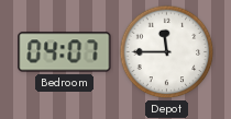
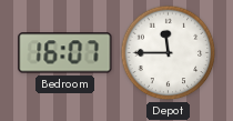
Bedroom: 04:07 -> 16:07
